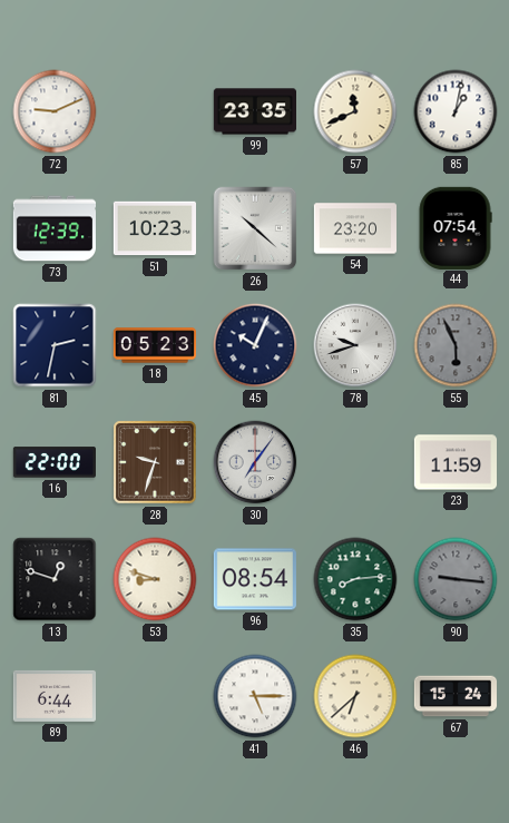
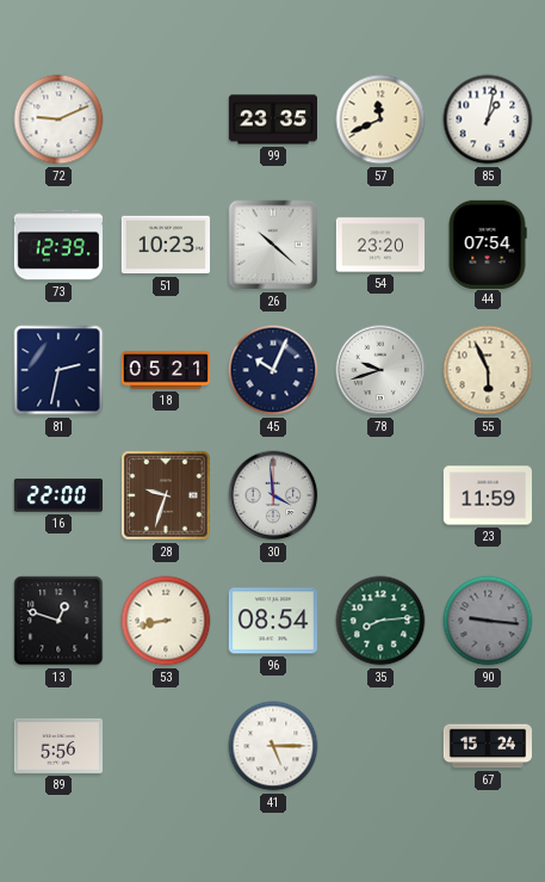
18: 05:23 -> 05:21
55 dial: grey -> cream
30: 7:06 -> 3:59
53: 8:48 -> 8:43
89: 6:44 -> 5:56
46: 6:38 -> none
